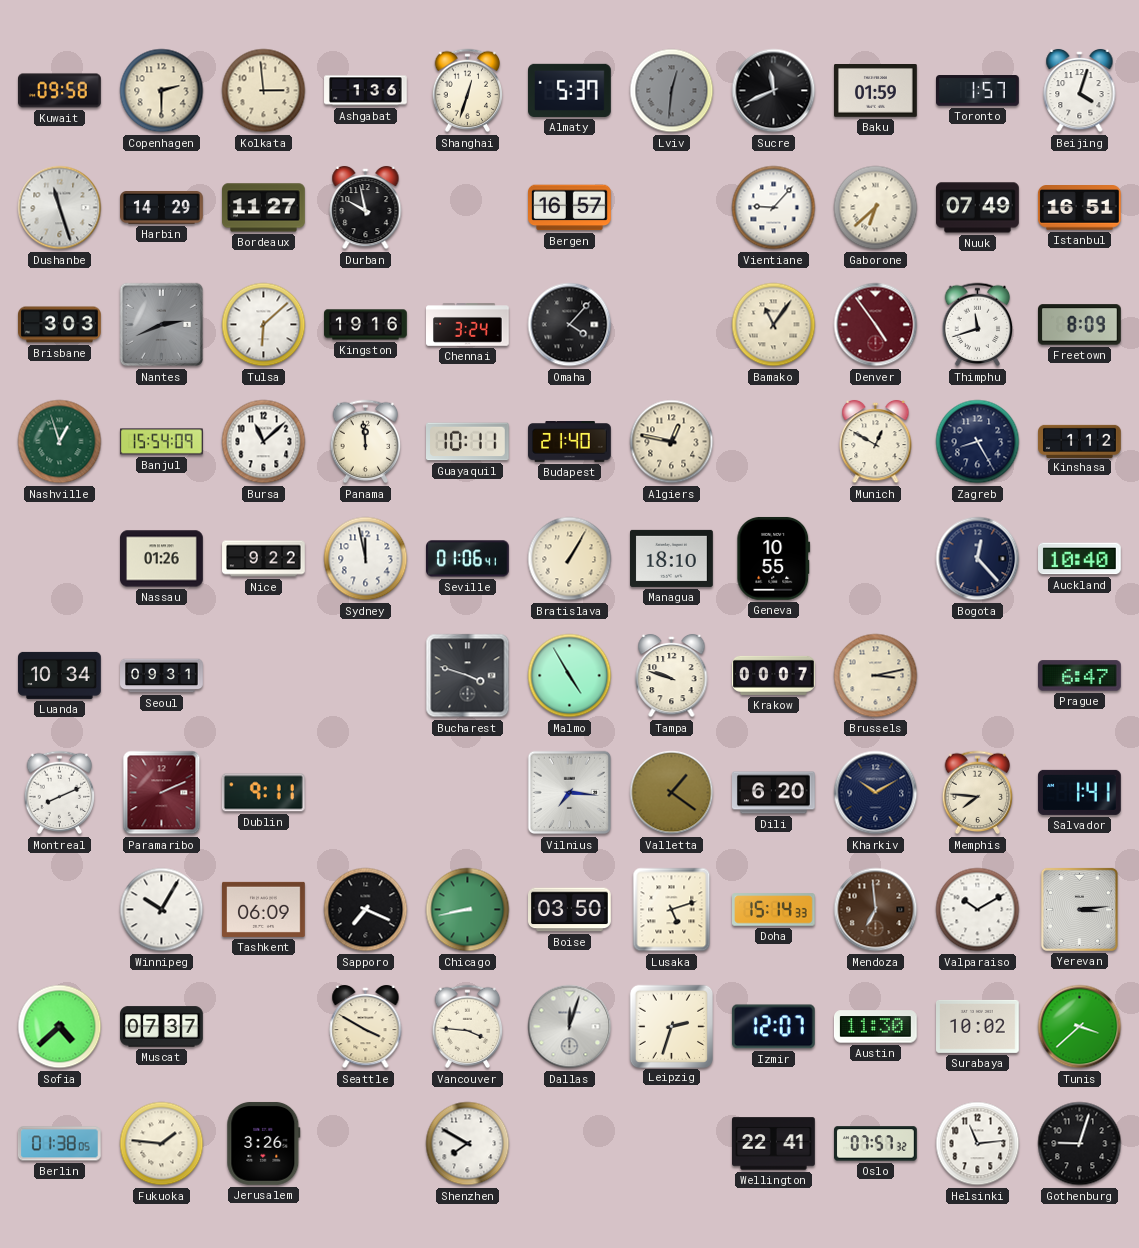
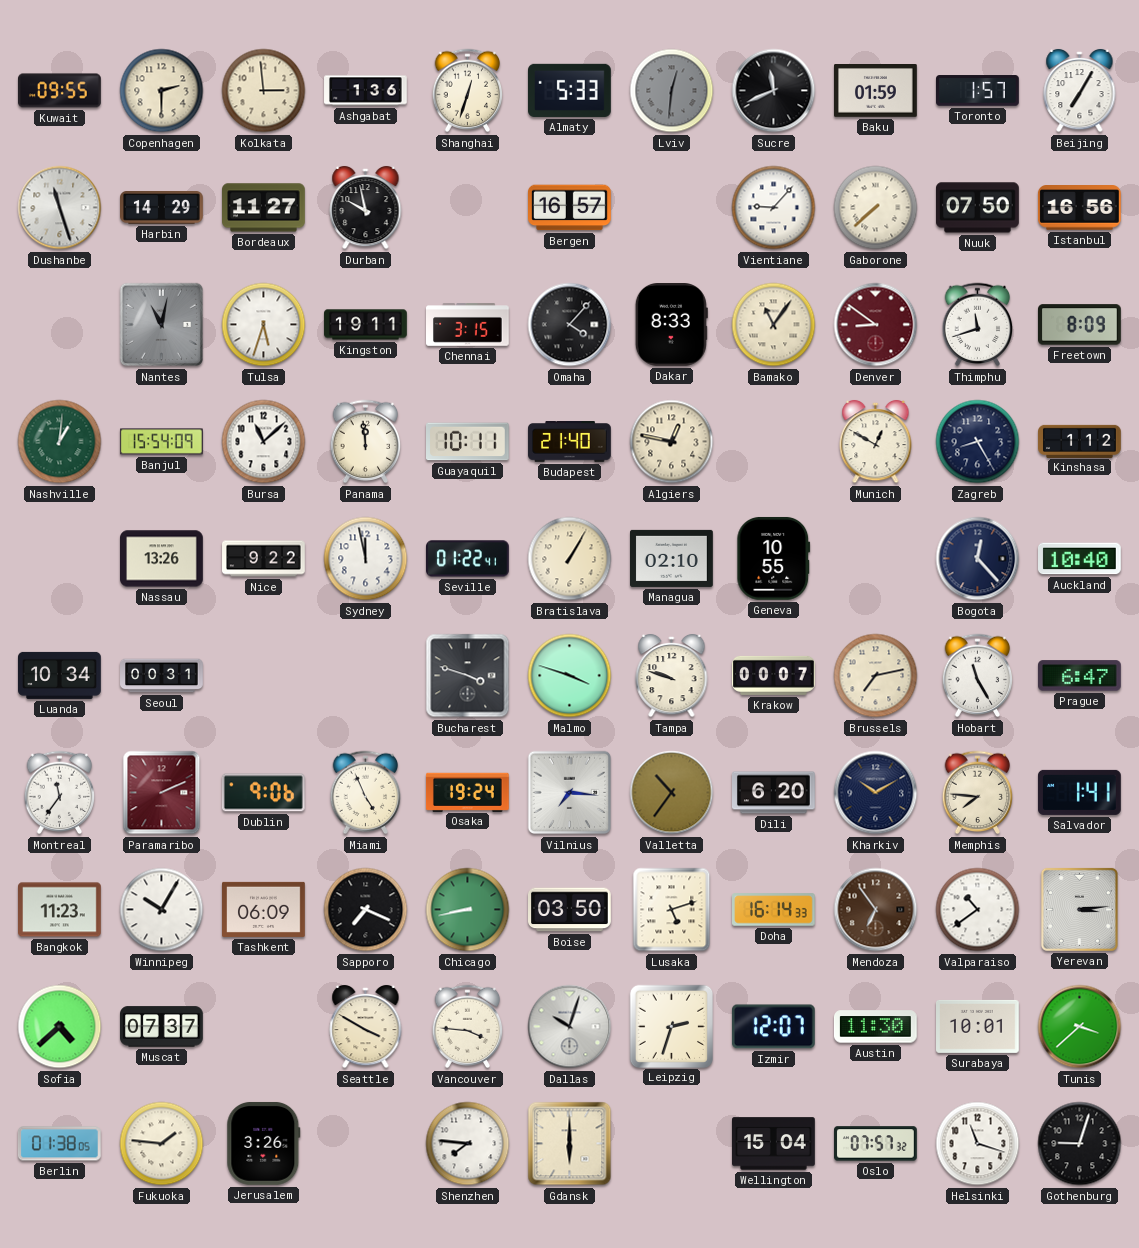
Kuwait: 09:58 -> 09:55
Almaty: 5:37 -> 5:33
Beijing: 4:03 -> 7:05
Gaborone: 6:38 -> 7:38
Nuuk: 07:49 -> 07:50
Istanbul: 16:51 -> 16:56
Brisbane: 3:03 -> none
Nantes: 2:41 -> 11:02
Tulsa: 6:08 -> 5:33
Kingston: 19:16 -> 19:11
Chennai: 3:24 -> 3:15
Dakar: none -> 8:33
Denver: 4:54 -> 8:51
Nashville: 12:57 -> 1:01
Nassau: 01:26 -> 13:26
Seville: 01:06 -> 01:22
Managua: 18:10 -> 02:10
Seoul: 09:31 -> 00:31
Malmo: 4:55 -> 3:48
Brussels: 3:13 -> 7:13
Hobart: none -> 11:25
Montreal: 8:11 -> 11:36
Dublin: 9:11 -> 9:06
Miami: none -> 4:56
Osaka: none -> 19:24
Valletta: 1:21 -> 10:36
Bangkok: none -> 11:23
Doha: 15:14 -> 16:14
Mendoza: 6:59 -> 6:54
Valparaiso: 10:10 -> 10:39
Dallas: 12:03 -> 10:03
Surabaya: 10:02 -> 10:01
Shenzhen: 7:50 -> 7:46
Gdansk: none -> 6:00
Wellington: 22:41 -> 15:04
Helsinki: 11:14 -> 11:18
